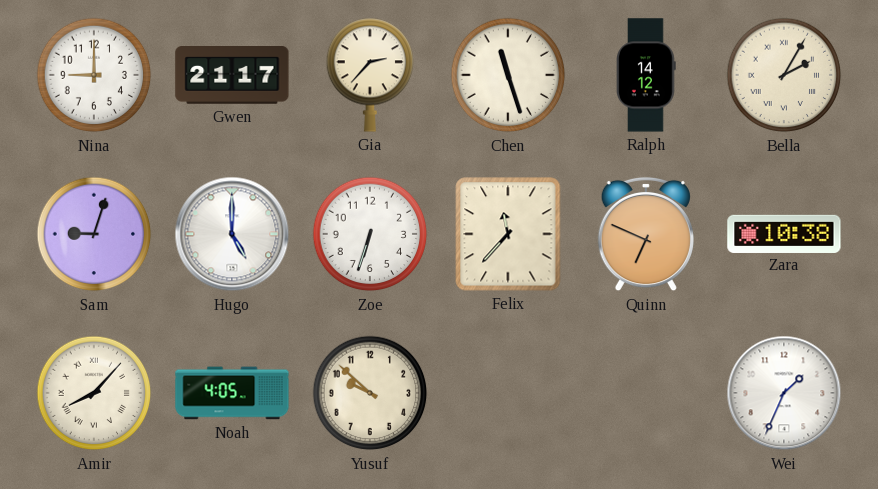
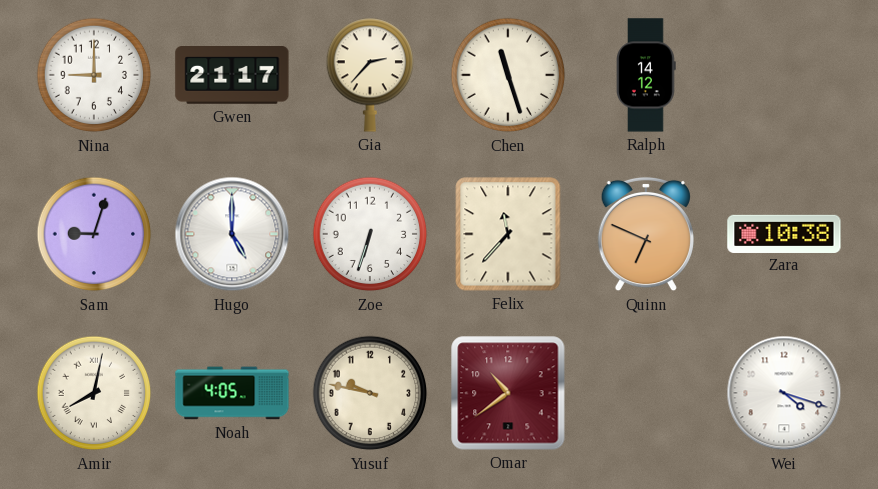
Bella: 2:05 -> none
Amir: 8:07 -> 8:02
Yusuf: 9:52 -> 9:47
Omar: none -> 10:39
Wei: 1:34 -> 4:18
